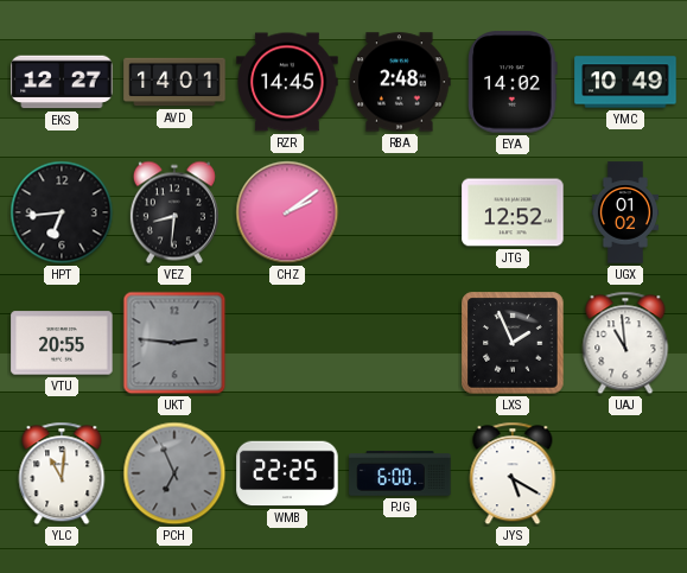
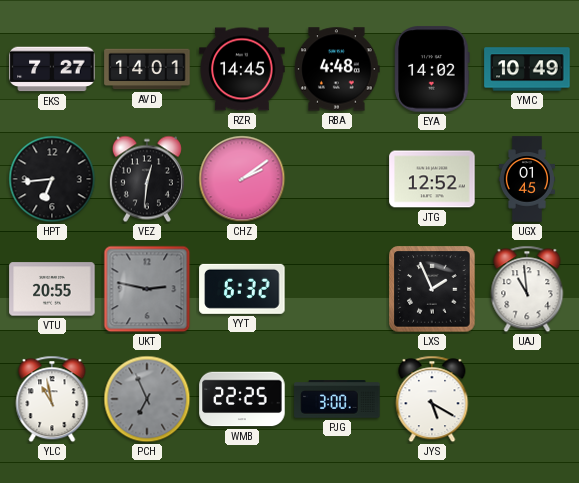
EKS: 12:27 -> 7:27
RBA: 2:48 -> 4:48
VEZ: 8:31 -> 12:31
UGX: 01:02 -> 01:45
UKT: 2:46 -> 2:47
YYT: none -> 6:32
YLC: 11:01 -> 10:58
PJG: 6:00 -> 3:00
